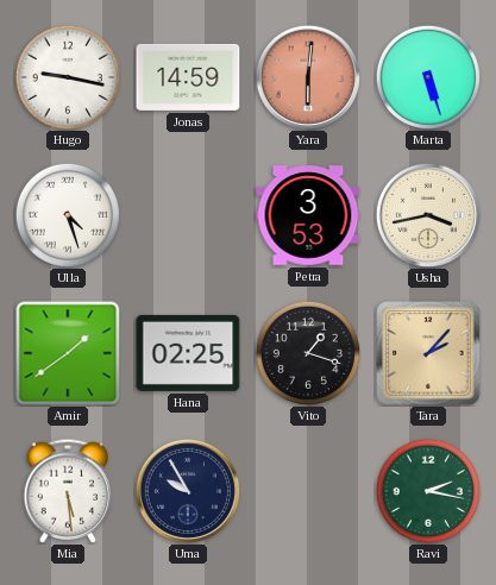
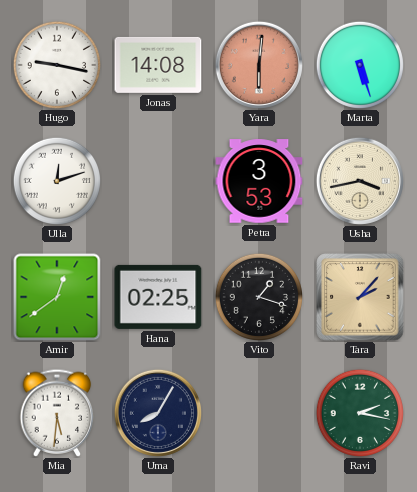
Jonas: 14:59 -> 14:08
Ulla: 4:27 -> 12:12
Amir: 1:39 -> 12:39
Mia: 5:29 -> 5:31
Uma: 9:55 -> 8:05
